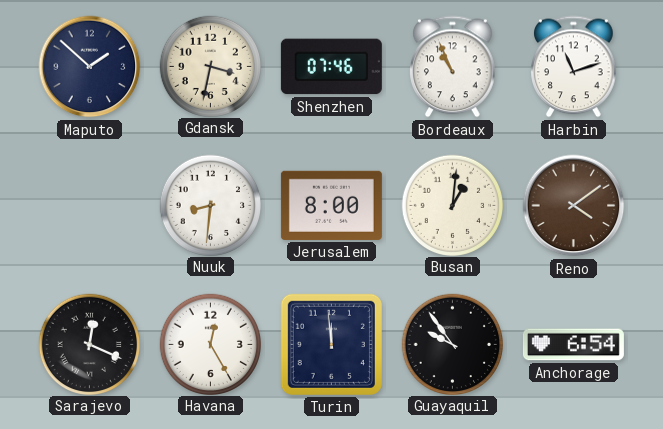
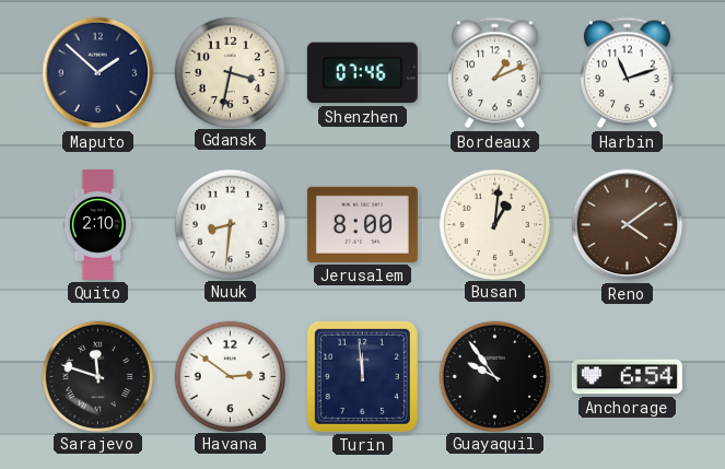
Bordeaux: 10:56 -> 1:11
Quito: none -> 2:10
Sarajevo: 12:19 -> 11:48
Havana: 12:25 -> 2:51
